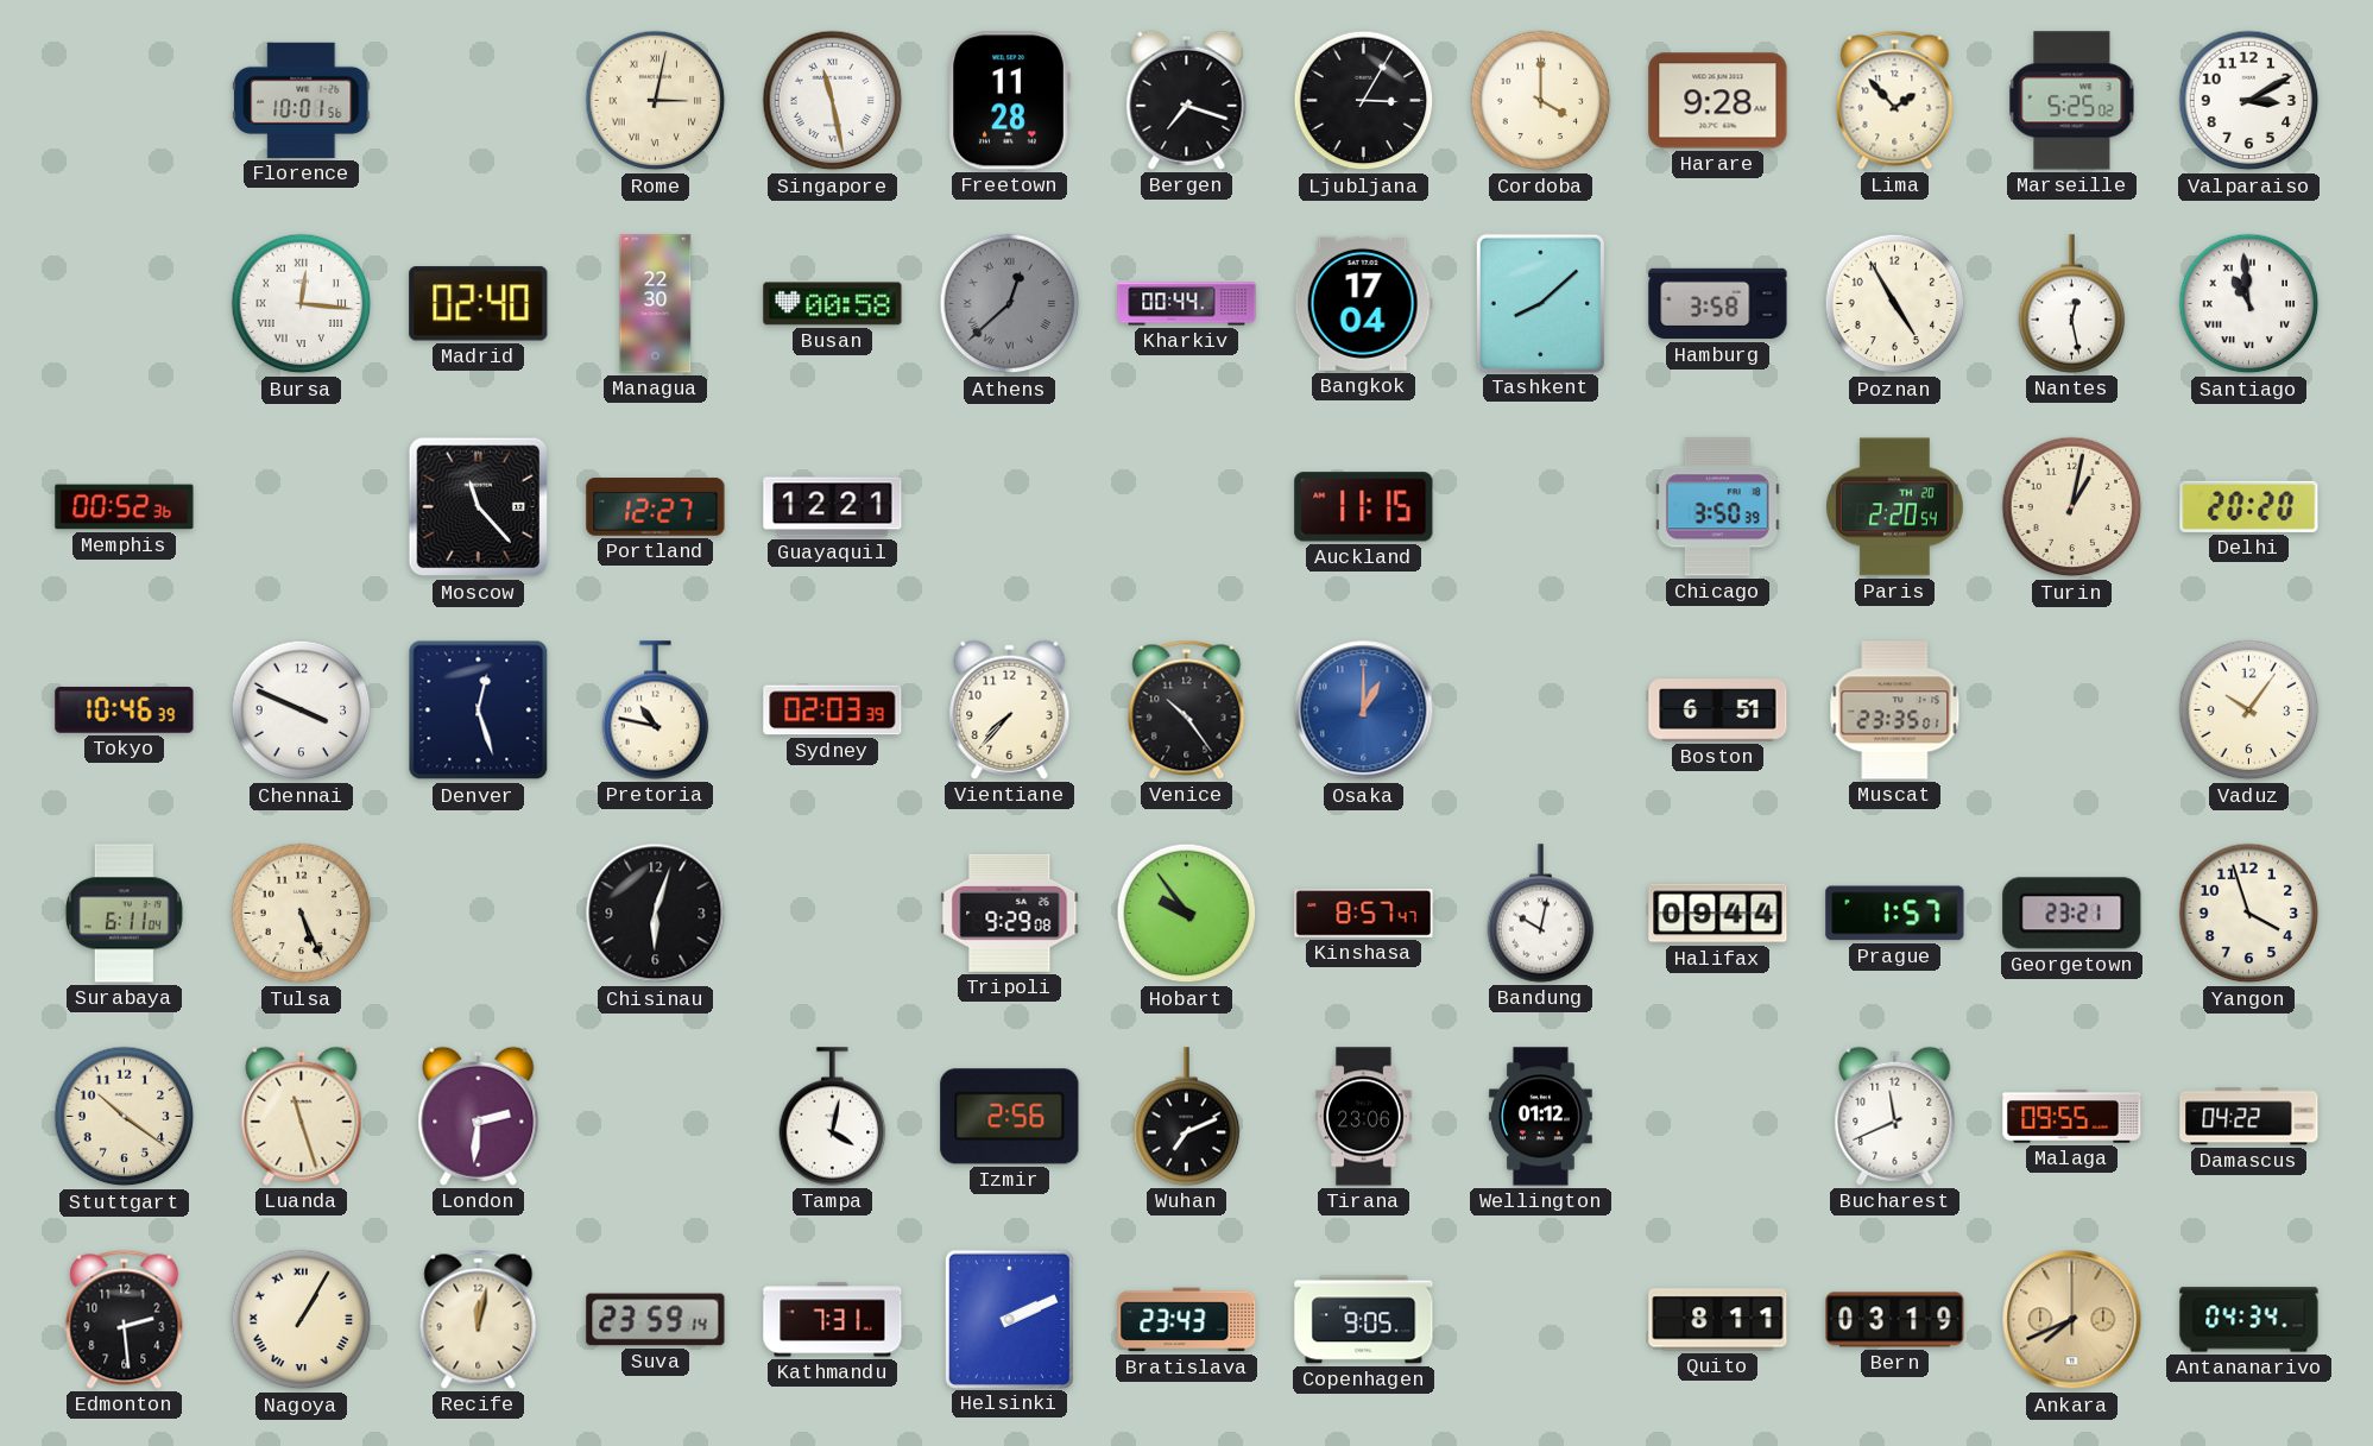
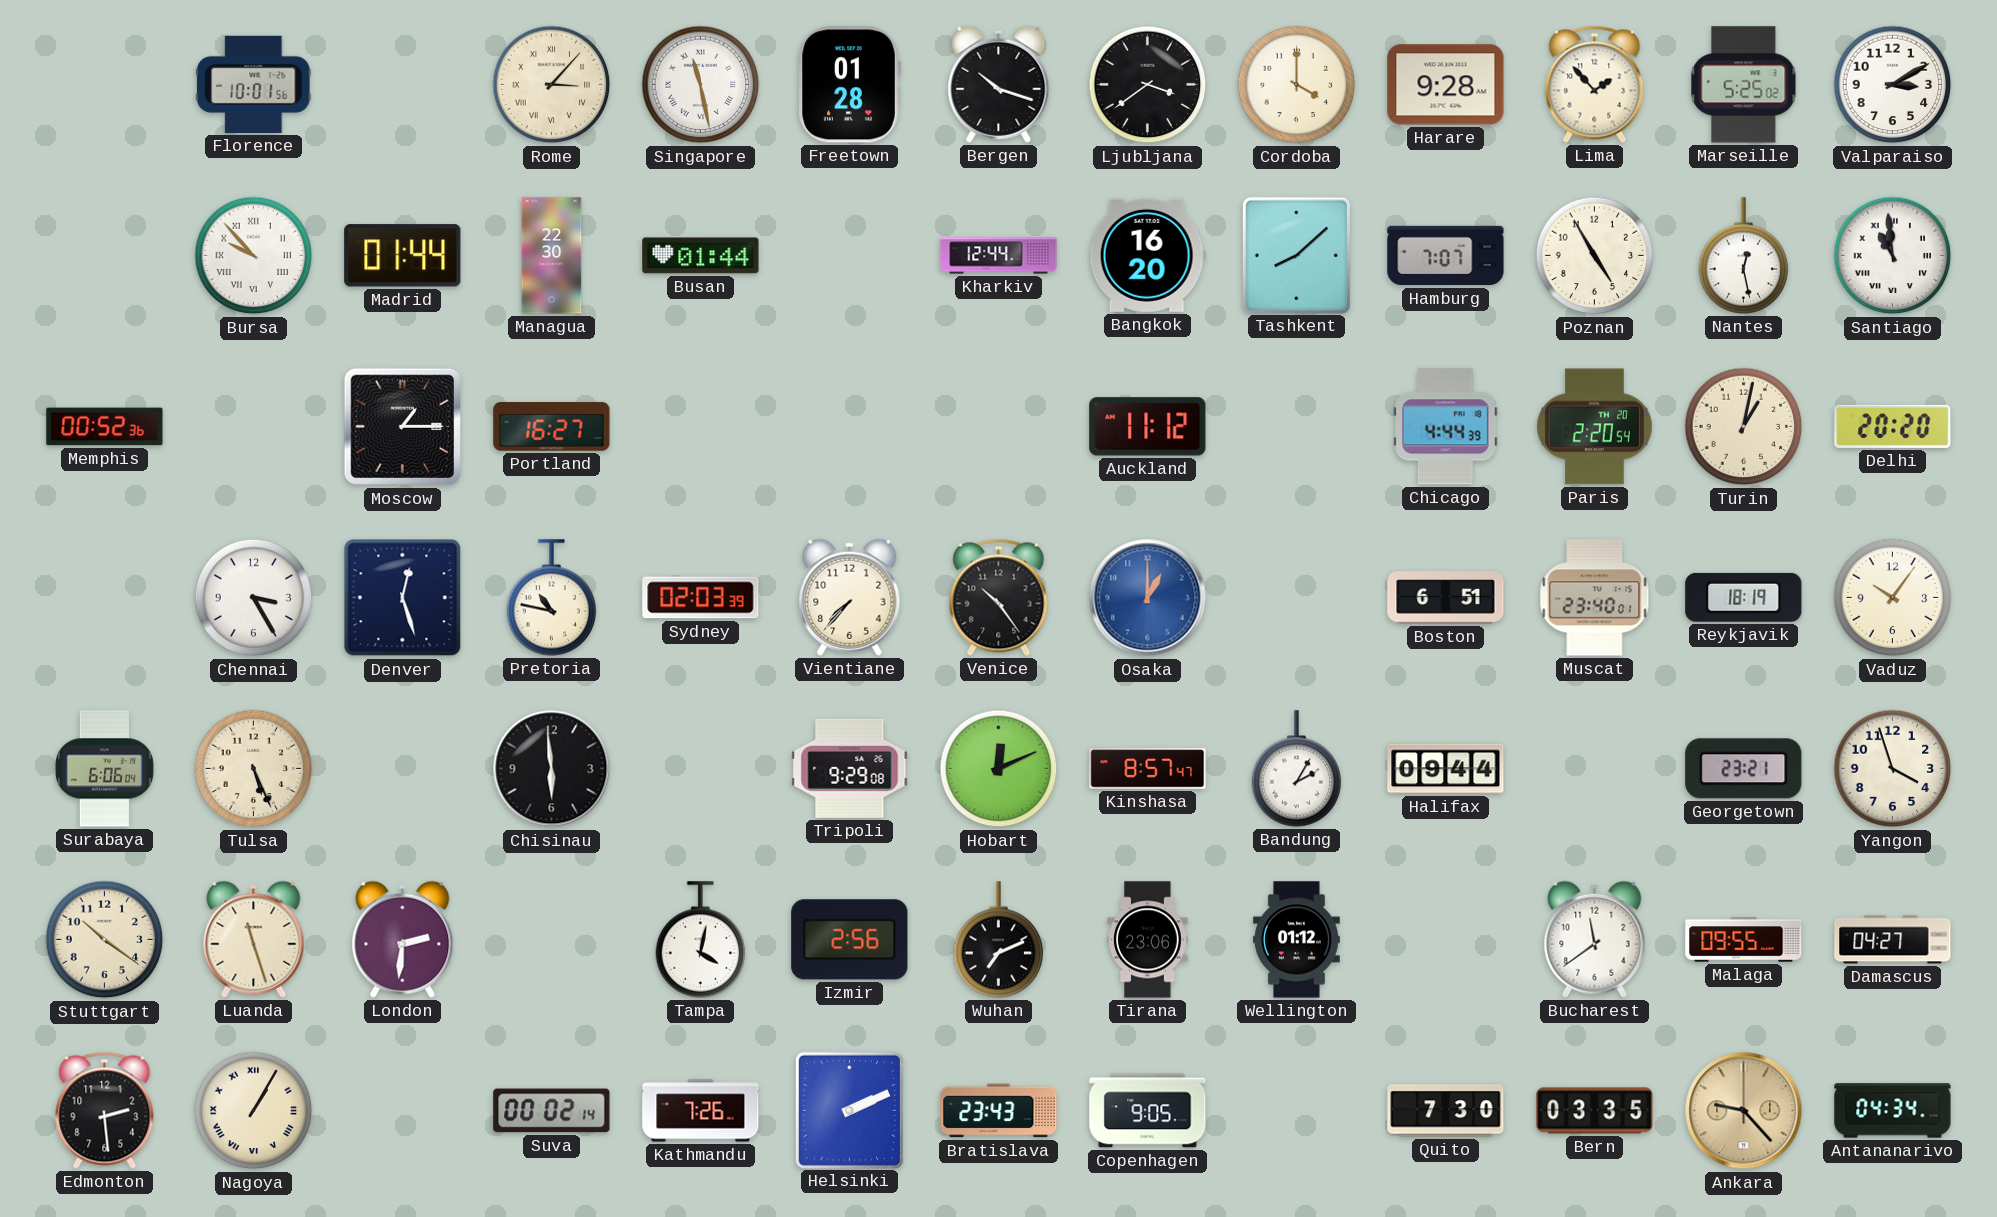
Rome: 3:02 -> 3:07
Freetown: 11:28 -> 01:28
Bergen: 7:18 -> 10:18
Ljubljana: 3:05 -> 3:39
Bursa: 12:16 -> 9:53
Madrid: 02:40 -> 01:44
Busan: 00:58 -> 01:44
Athens: 12:38 -> none
Kharkiv: 00:44 -> 12:44
Bangkok: 17:04 -> 16:20
Hamburg: 3:58 -> 7:07
Moscow: 11:23 -> 1:15
Portland: 12:27 -> 16:27
Guayaquil: 12:21 -> none
Auckland: 11:15 -> 11:12
Chicago: 3:50 -> 4:44
Tokyo: 10:46 -> none
Chennai: 3:49 -> 3:25
Muscat: 23:35 -> 23:40
Reykjavik: none -> 18:19
Surabaya: 6:11 -> 6:06
Chisinau: 6:03 -> 5:59
Hobart: 9:54 -> 12:11
Bandung: 10:02 -> 2:05
Prague: 1:57 -> none
Bucharest: 11:41 -> 11:39
Damascus: 04:22 -> 04:27
Recife: 12:02 -> none
Suva: 23:59 -> 00:02
Kathmandu: 7:31 -> 7:26
Quito: 8:11 -> 7:30
Bern: 03:19 -> 03:35
Ankara: 7:41 -> 9:23
